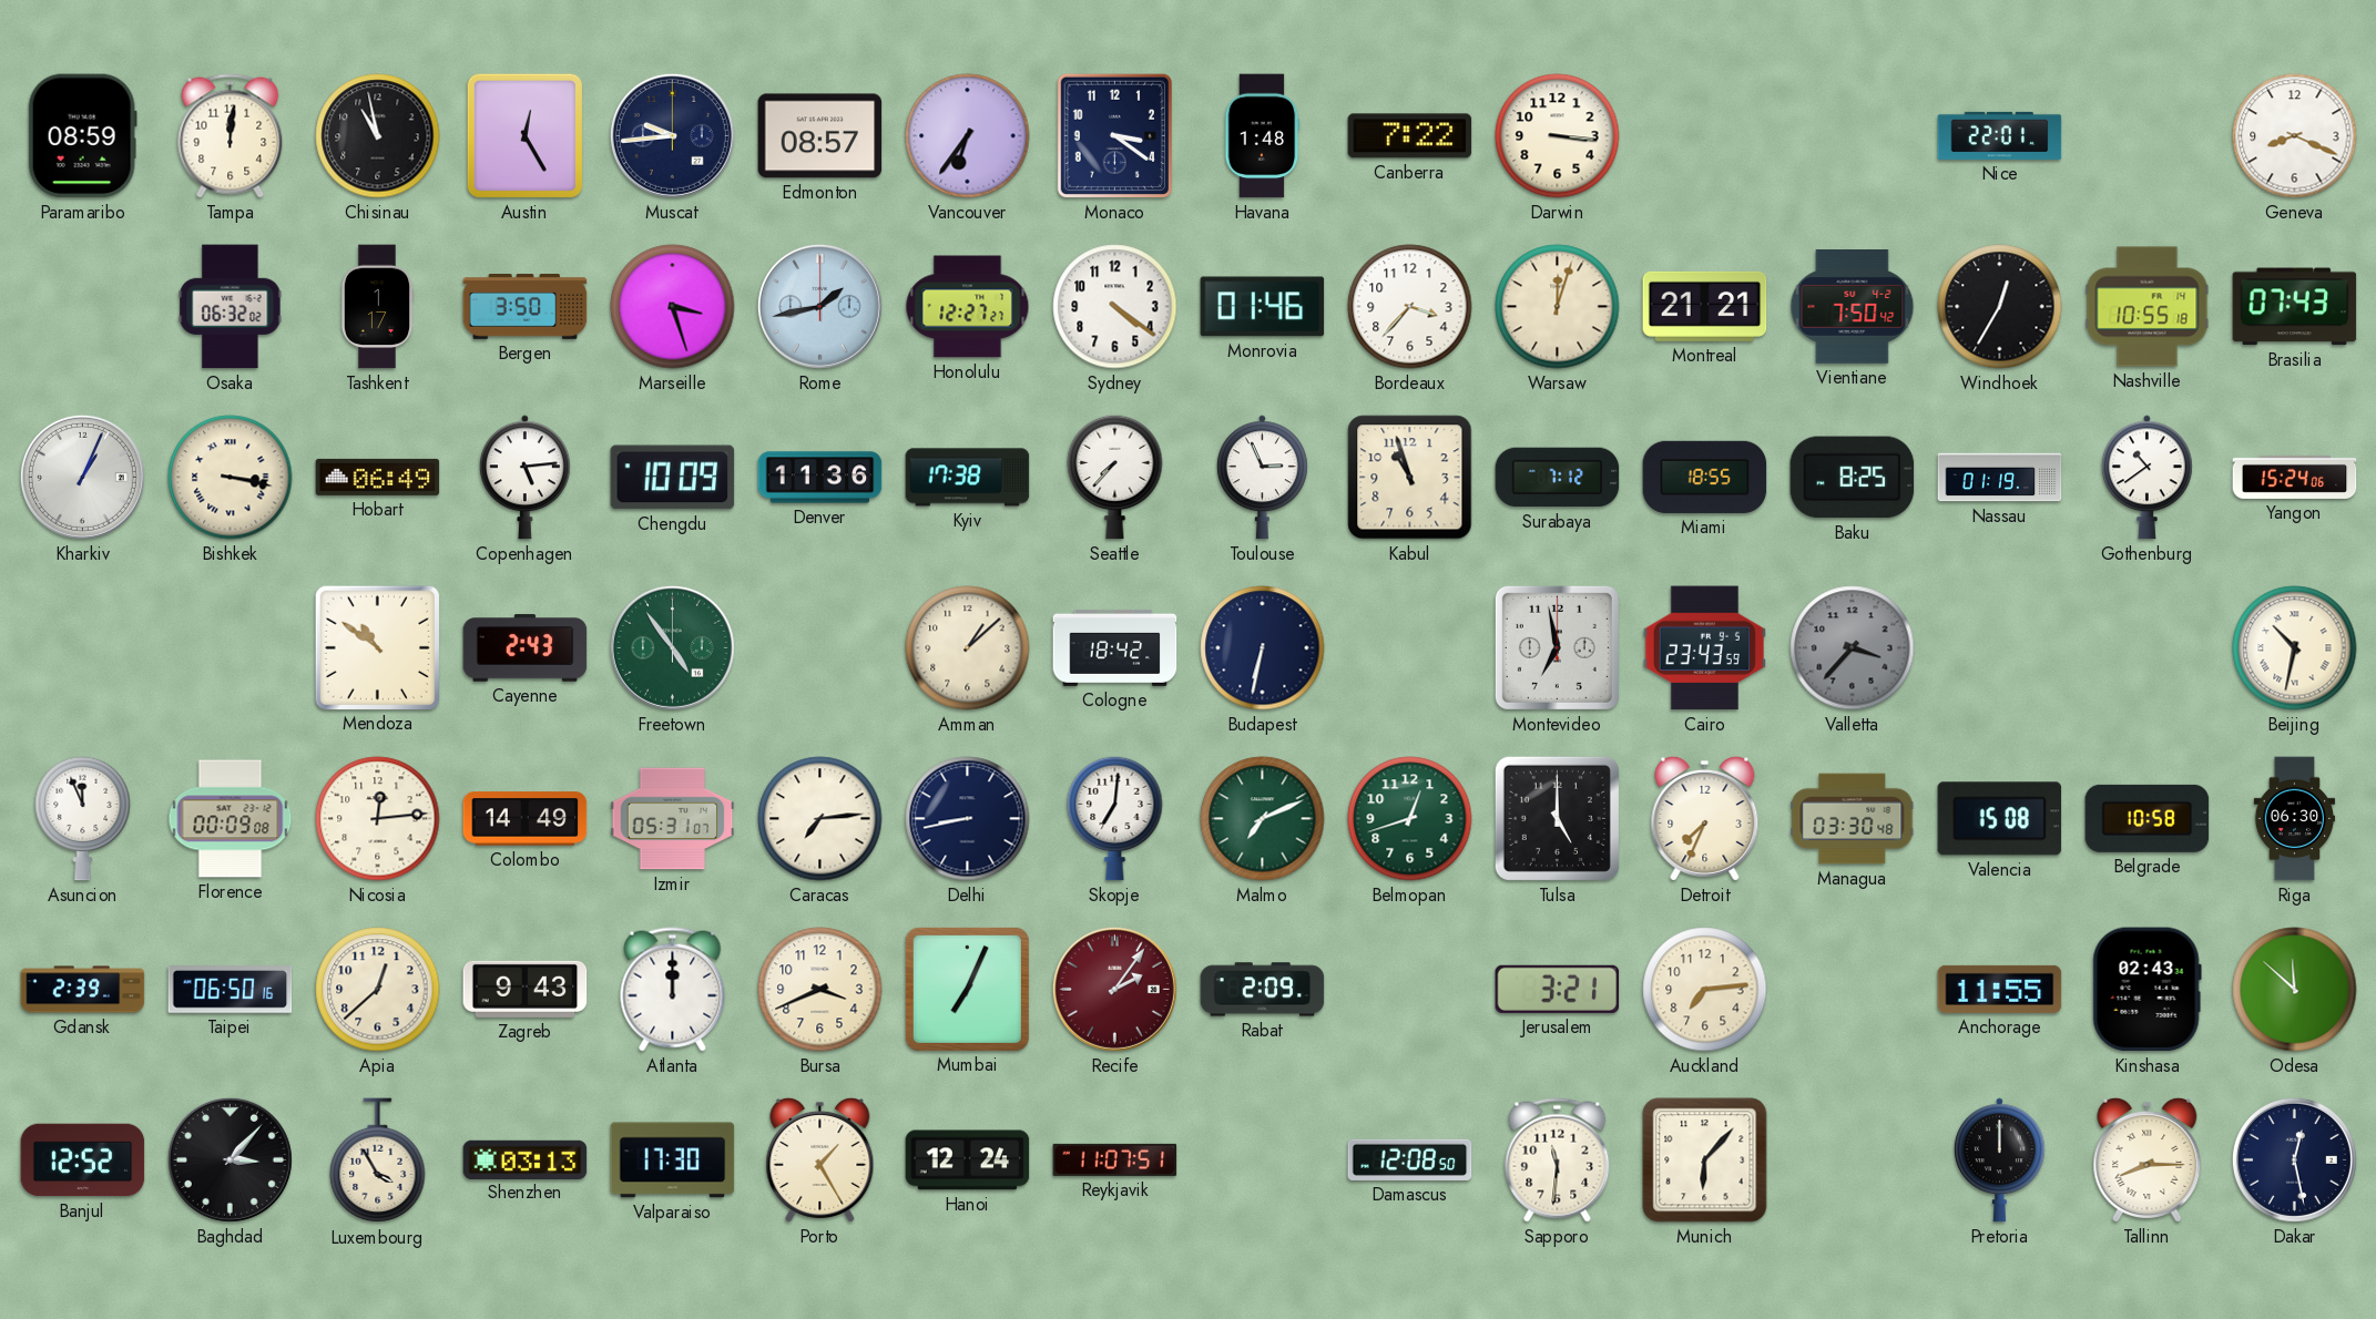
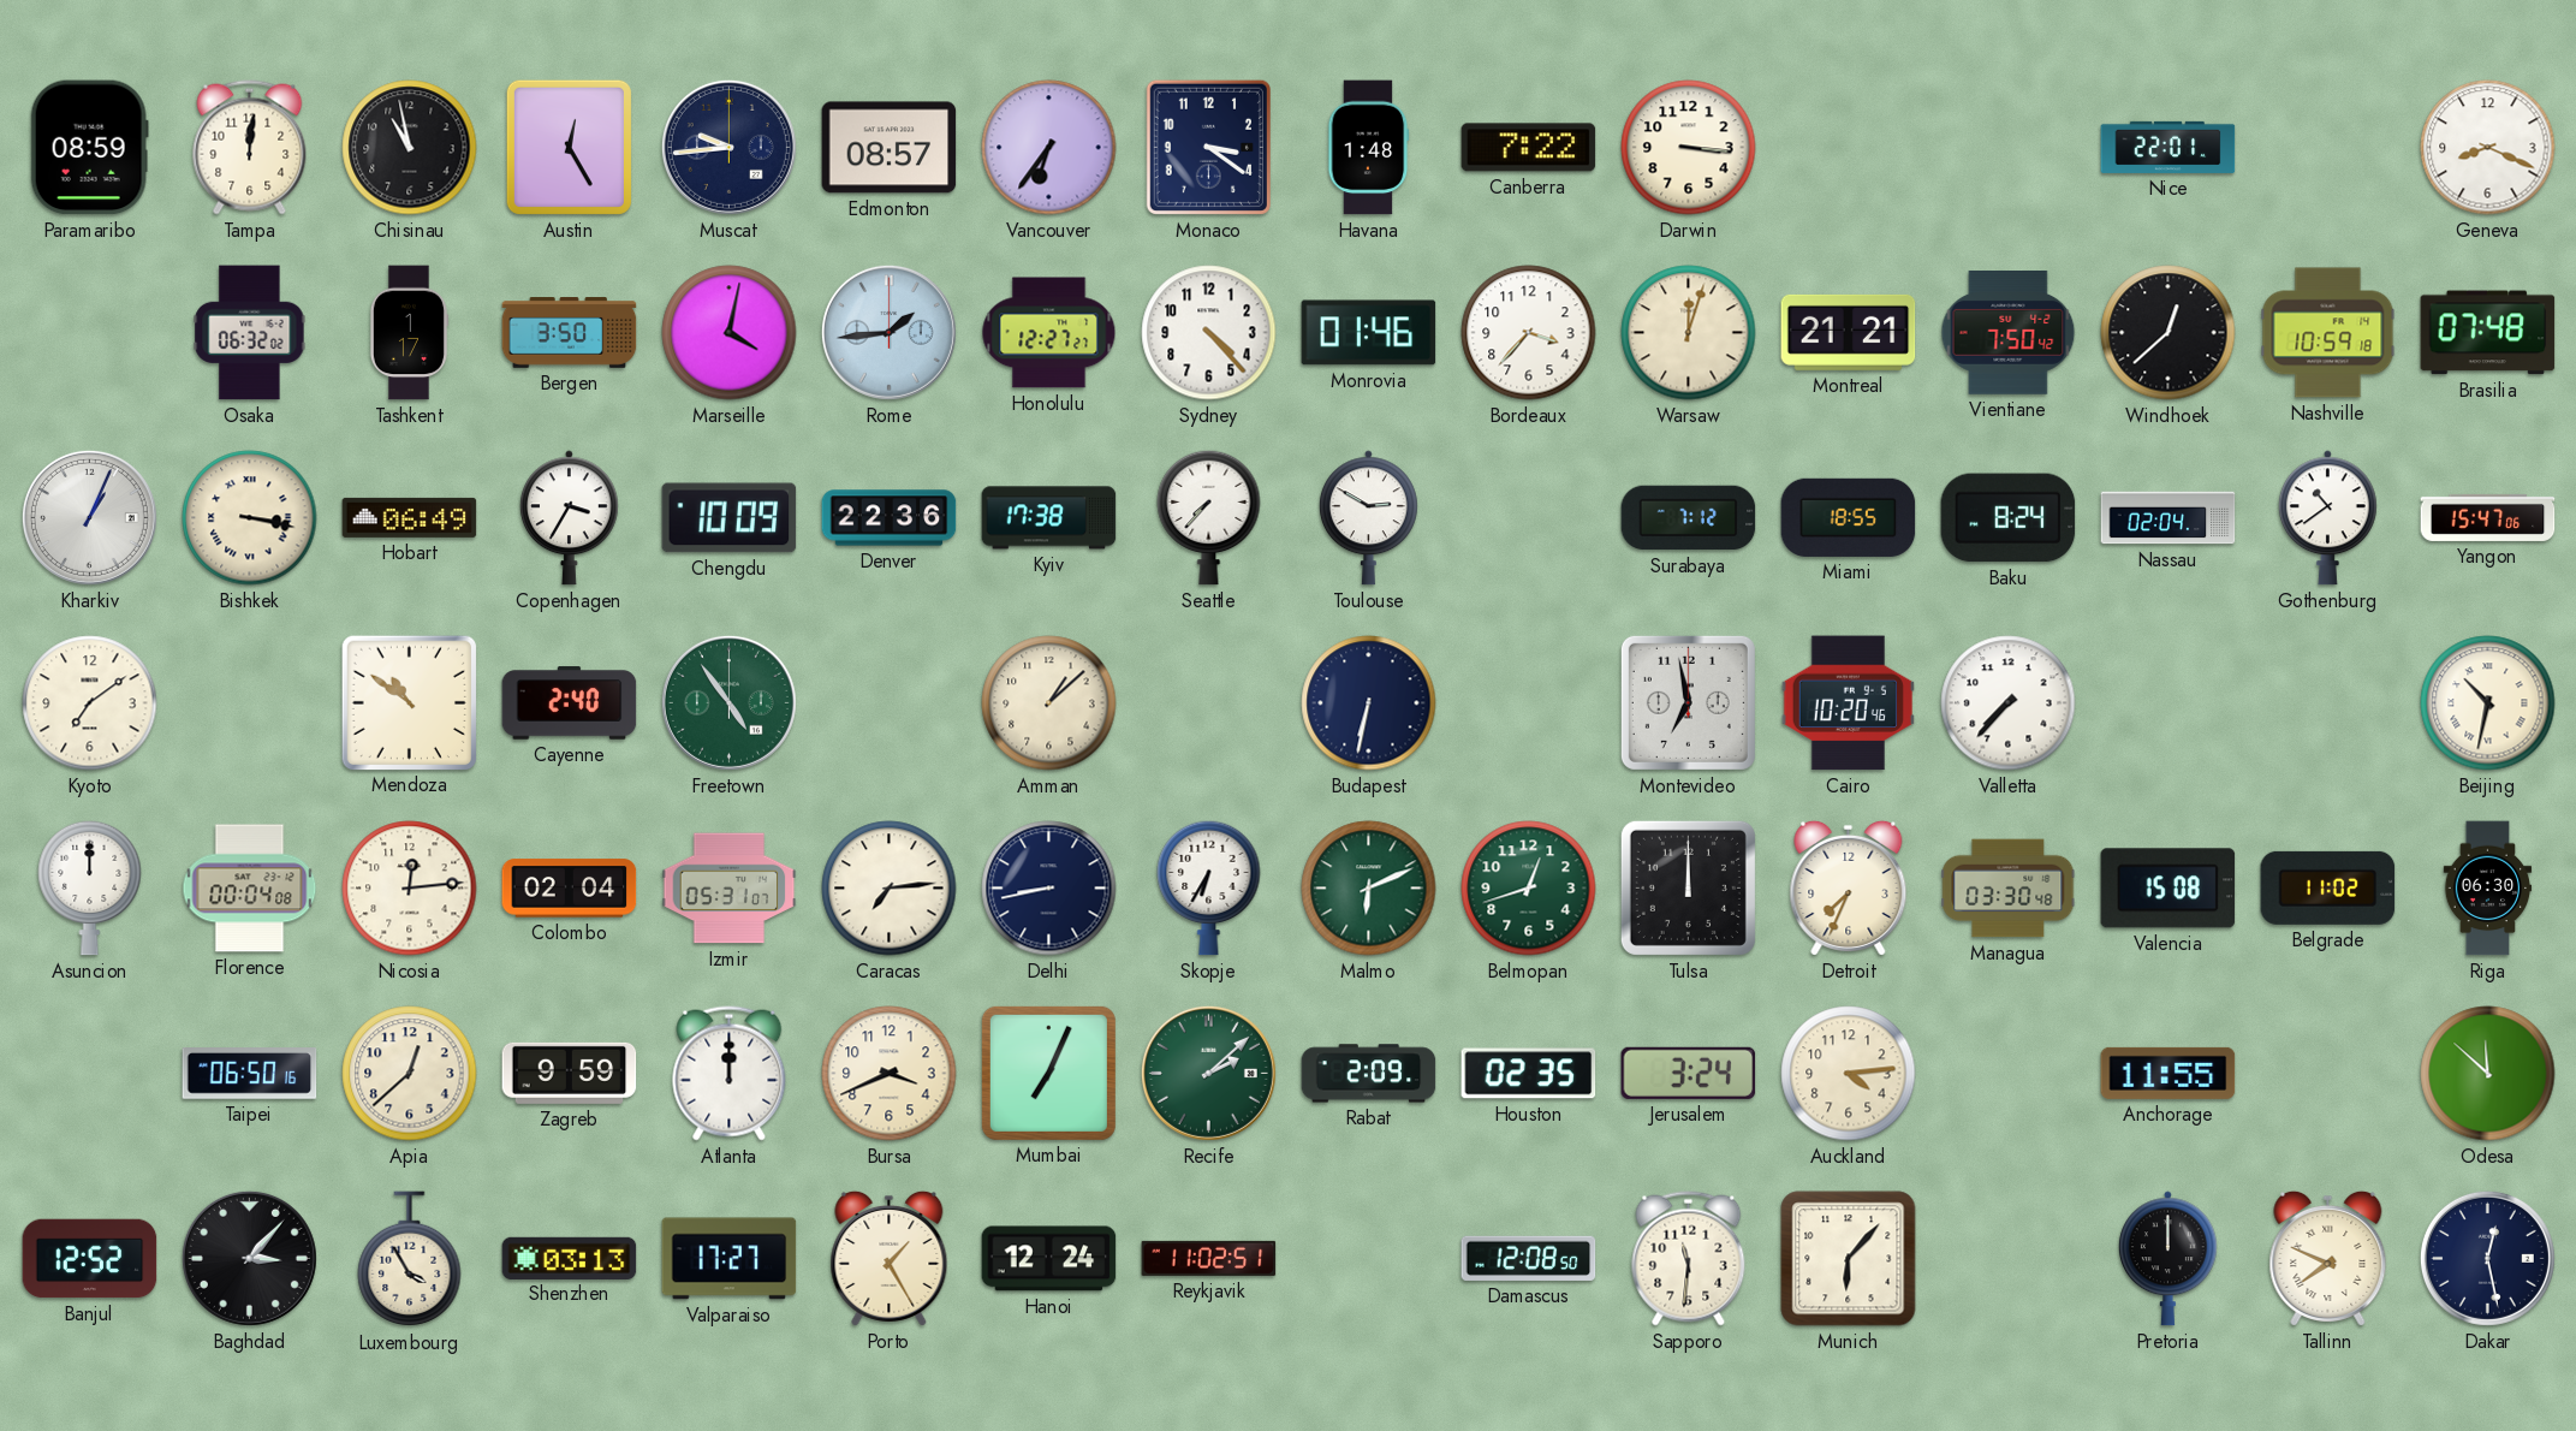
Marseille: 3:27 -> 4:02
Rome: 1:43 -> 1:44
Sydney: 4:21 -> 4:23
Windhoek: 12:35 -> 12:38
Nashville: 10:55 -> 10:59
Brasilia: 07:43 -> 07:48
Copenhagen: 5:14 -> 3:35
Denver: 11:36 -> 22:36
Toulouse: 2:56 -> 2:50
Kabul: 10:57 -> none
Baku: 8:25 -> 8:24
Nassau: 01:19 -> 02:04
Yangon: 15:24 -> 15:47
Kyoto: none -> 7:09
Cayenne: 2:43 -> 2:40
Cologne: 18:42 -> none
Cairo: 23:43 -> 10:20
Valletta: 3:37 -> 7:37
Valletta dial: grey -> white
Asuncion: 11:56 -> 12:00
Florence: 00:09 -> 00:04
Colombo: 14:49 -> 02:04
Skopje: 7:01 -> 6:35
Malmo: 7:11 -> 6:11
Tulsa: 5:00 -> 12:00
Belgrade: 10:58 -> 11:02
Gdansk: 2:39 -> none
Zagreb: 9:43 -> 9:59
Recife: 2:06 -> 2:08
Recife dial: burgundy -> green
Houston: none -> 02:35
Jerusalem: 3:21 -> 3:24
Auckland: 7:14 -> 4:14
Kinshasa: 02:43 -> none
Valparaiso: 17:30 -> 17:27
Reykjavik: 11:07 -> 11:02
Tallinn: 8:15 -> 7:49
